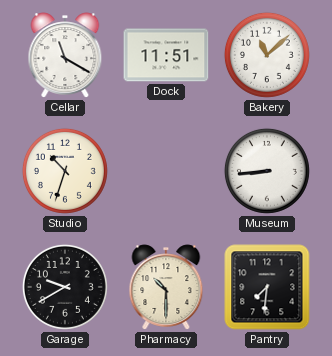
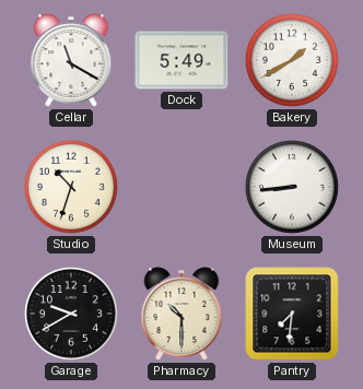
Dock: 11:51 -> 5:49
Bakery: 11:08 -> 1:40
